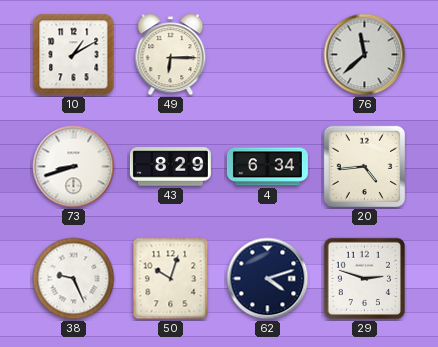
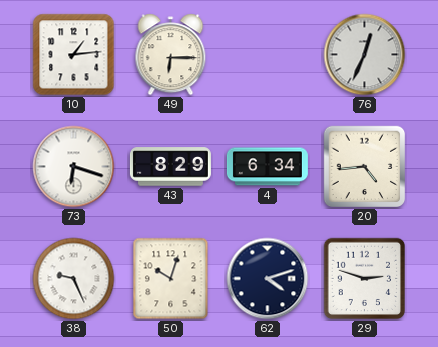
10: 1:10 -> 1:14
76: 11:38 -> 12:34
73: 8:42 -> 6:18
